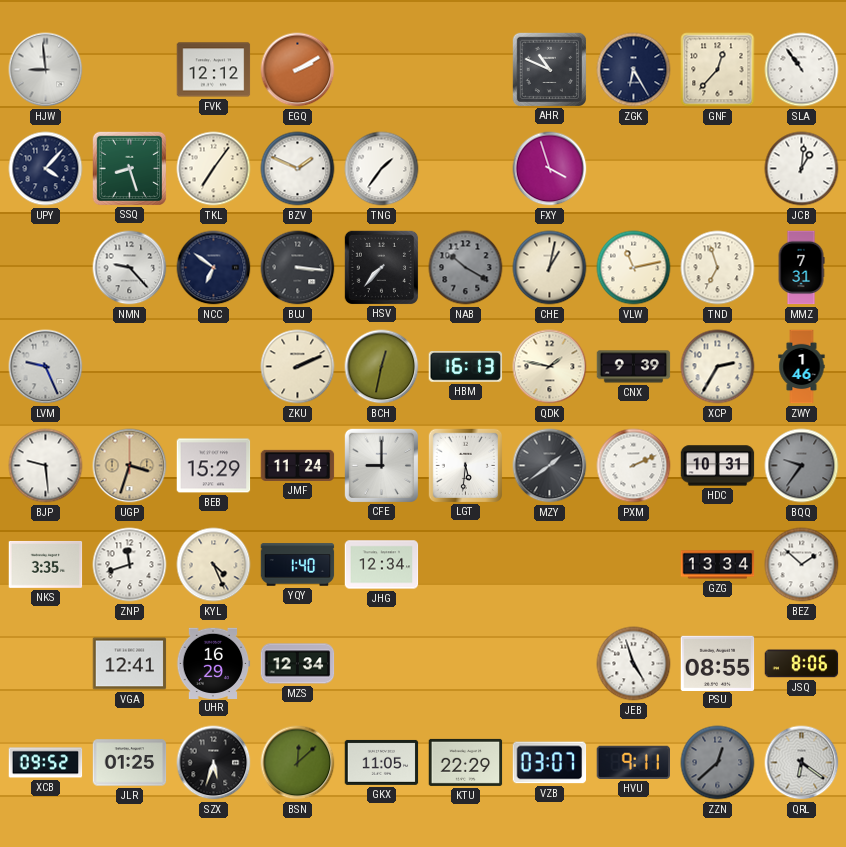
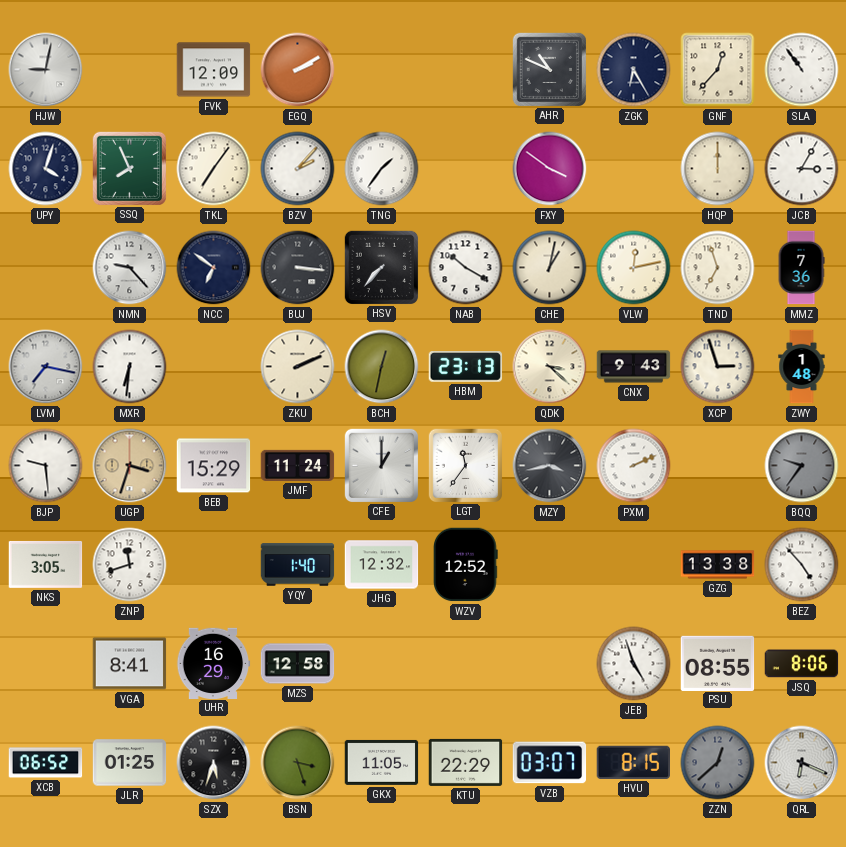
HJW: 8:59 -> 9:02
FVK: 12:12 -> 12:09
UPY: 4:07 -> 4:03
SSQ: 8:27 -> 7:56
BZV: 1:49 -> 2:07
FXY: 3:57 -> 3:51
HQP: none -> 12:00
JCB: 1:01 -> 3:05
NAB dial: grey -> white
VLW: 11:13 -> 12:13
MMZ: 7:31 -> 7:36
LVM: 9:26 -> 7:17
MXR: none -> 6:31
HBM: 16:13 -> 23:13
QDK: 1:47 -> 3:22
CNX: 9:39 -> 9:43
XCP: 2:35 -> 2:57
ZWY: 1:46 -> 1:48
CFE: 9:00 -> 1:00
LGT: 5:31 -> 11:36
MZY: 1:39 -> 3:43
HDC: 10:31 -> none
NKS: 3:35 -> 3:05
KYL: 4:26 -> none
JHG: 12:34 -> 12:32
WZV: none -> 12:52
GZG: 13:34 -> 13:38
BEZ: 1:52 -> 4:53
VGA: 12:41 -> 8:41
MZS: 12:34 -> 12:58
XCB: 09:52 -> 06:52
BSN: 12:08 -> 3:27
HVU: 9:11 -> 8:15
QRL: 6:21 -> 6:19
